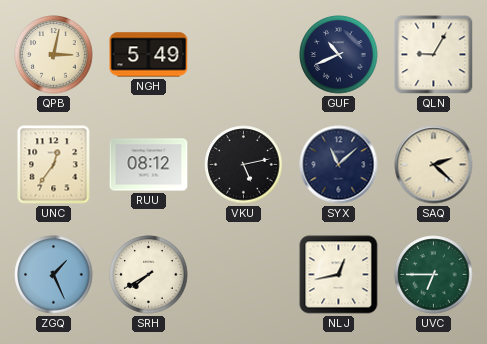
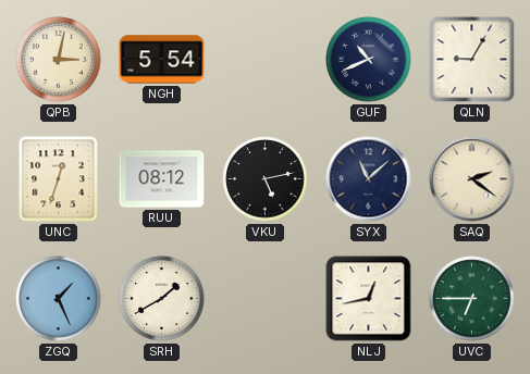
NGH: 5:49 -> 5:54
UNC: 12:36 -> 12:33
SAQ: 2:22 -> 2:21
SRH: 7:40 -> 1:40
